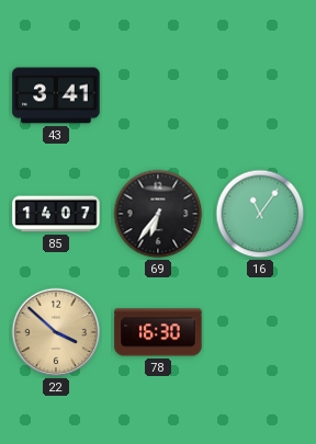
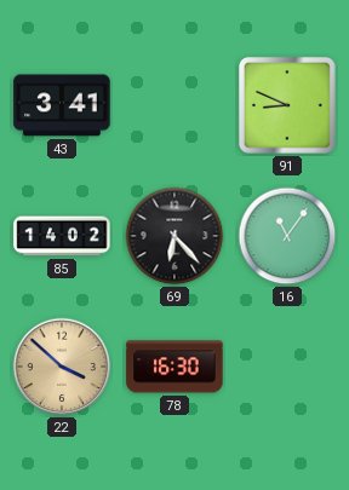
91: none -> 8:49
85: 14:07 -> 14:02
69: 6:36 -> 6:23
